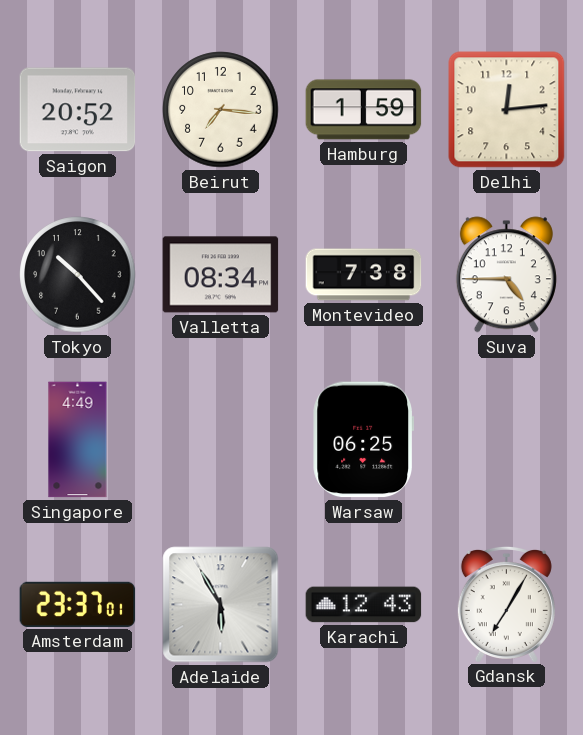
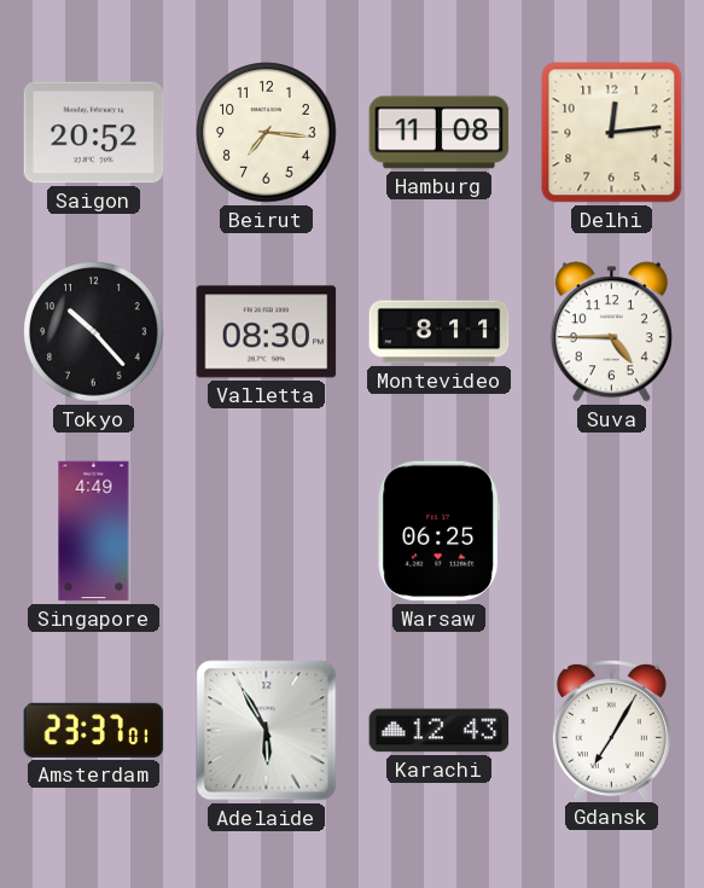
Hamburg: 1:59 -> 11:08
Valletta: 08:34 -> 08:30
Montevideo: 7:38 -> 8:11
